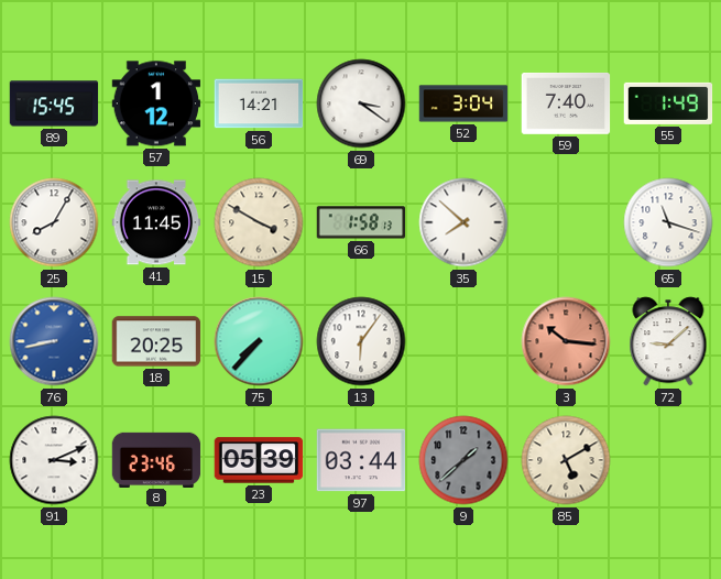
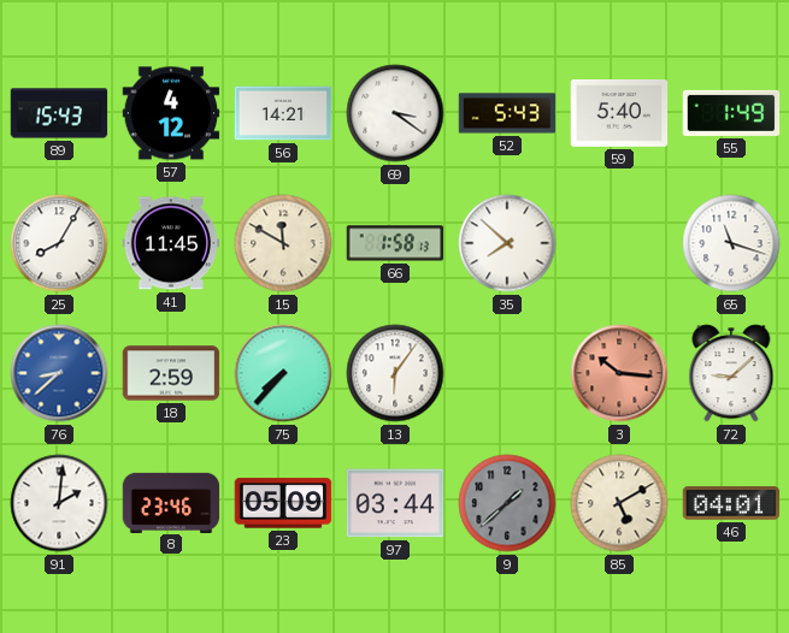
89: 15:45 -> 15:43
57: 1:12 -> 4:12
52: 3:04 -> 5:43
59: 7:40 -> 5:40
15: 3:50 -> 11:50
76: 8:43 -> 8:38
18: 20:25 -> 2:59
91: 3:11 -> 2:01
23: 05:39 -> 05:09
46: none -> 04:01
